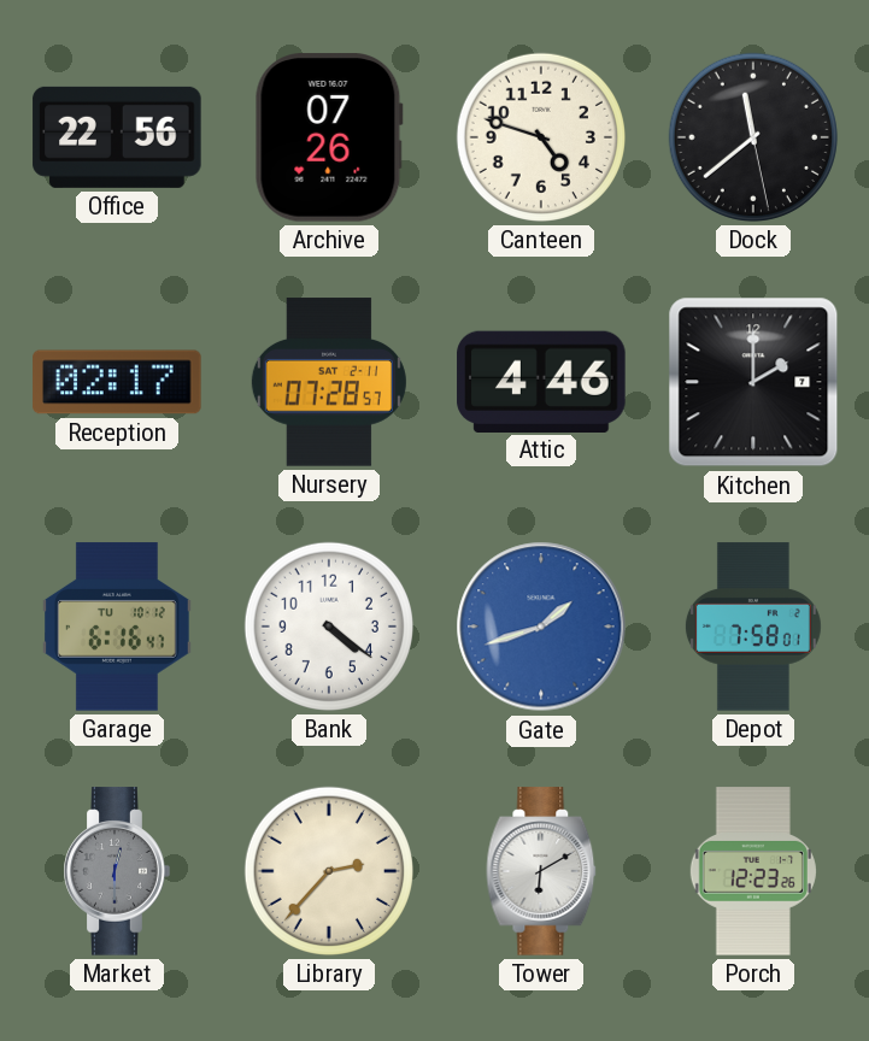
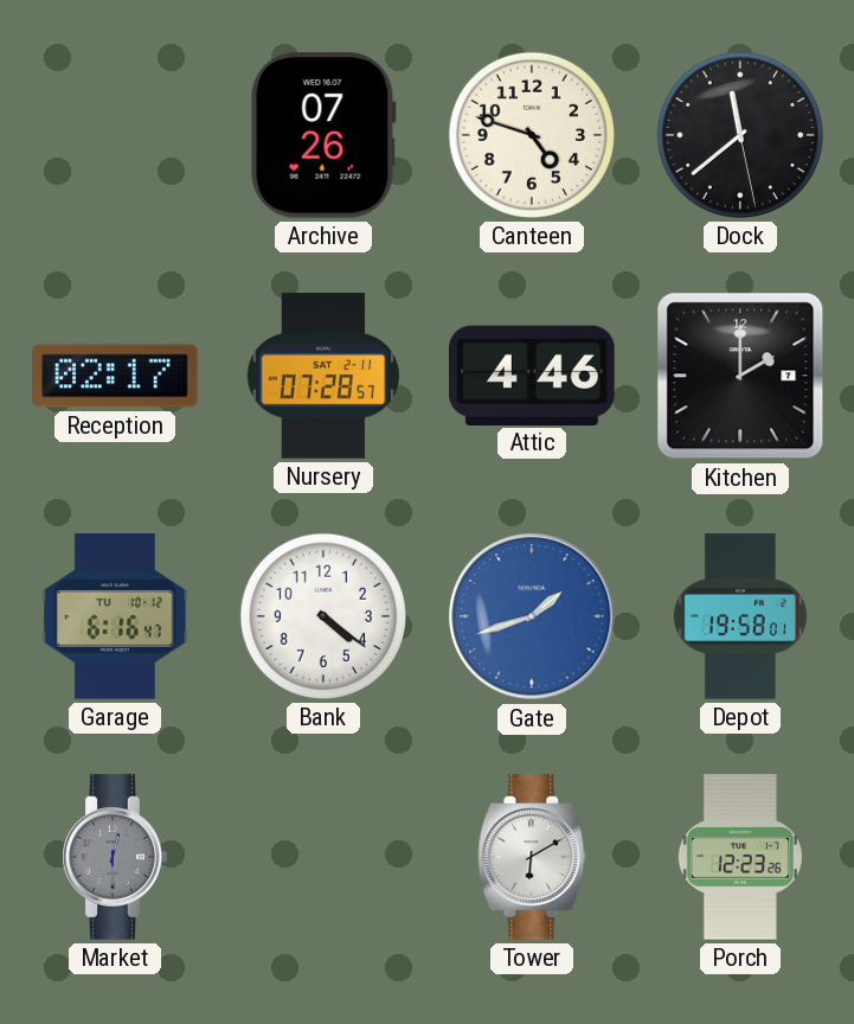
Office: 22:56 -> none
Depot: 7:58 -> 19:58
Library: 2:37 -> none
